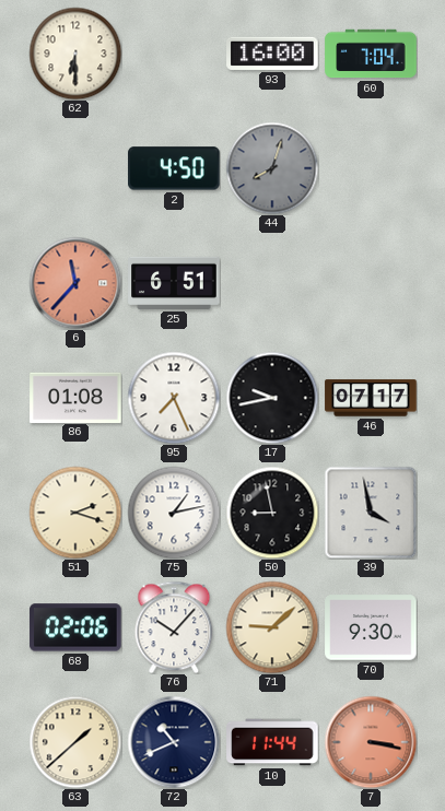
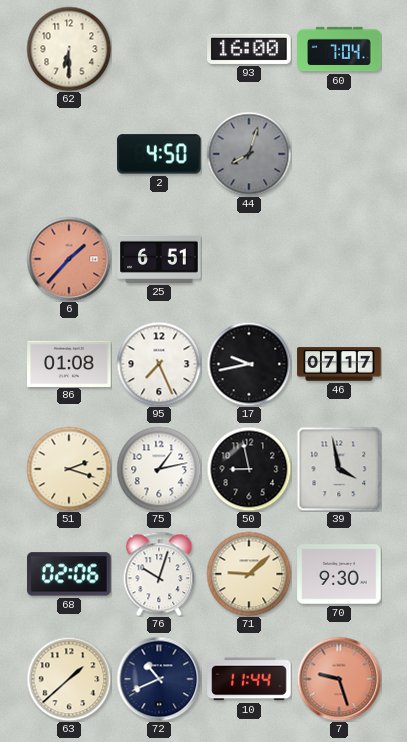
6: 11:37 -> 1:37
76: 10:07 -> 10:03
7: 3:17 -> 9:27
